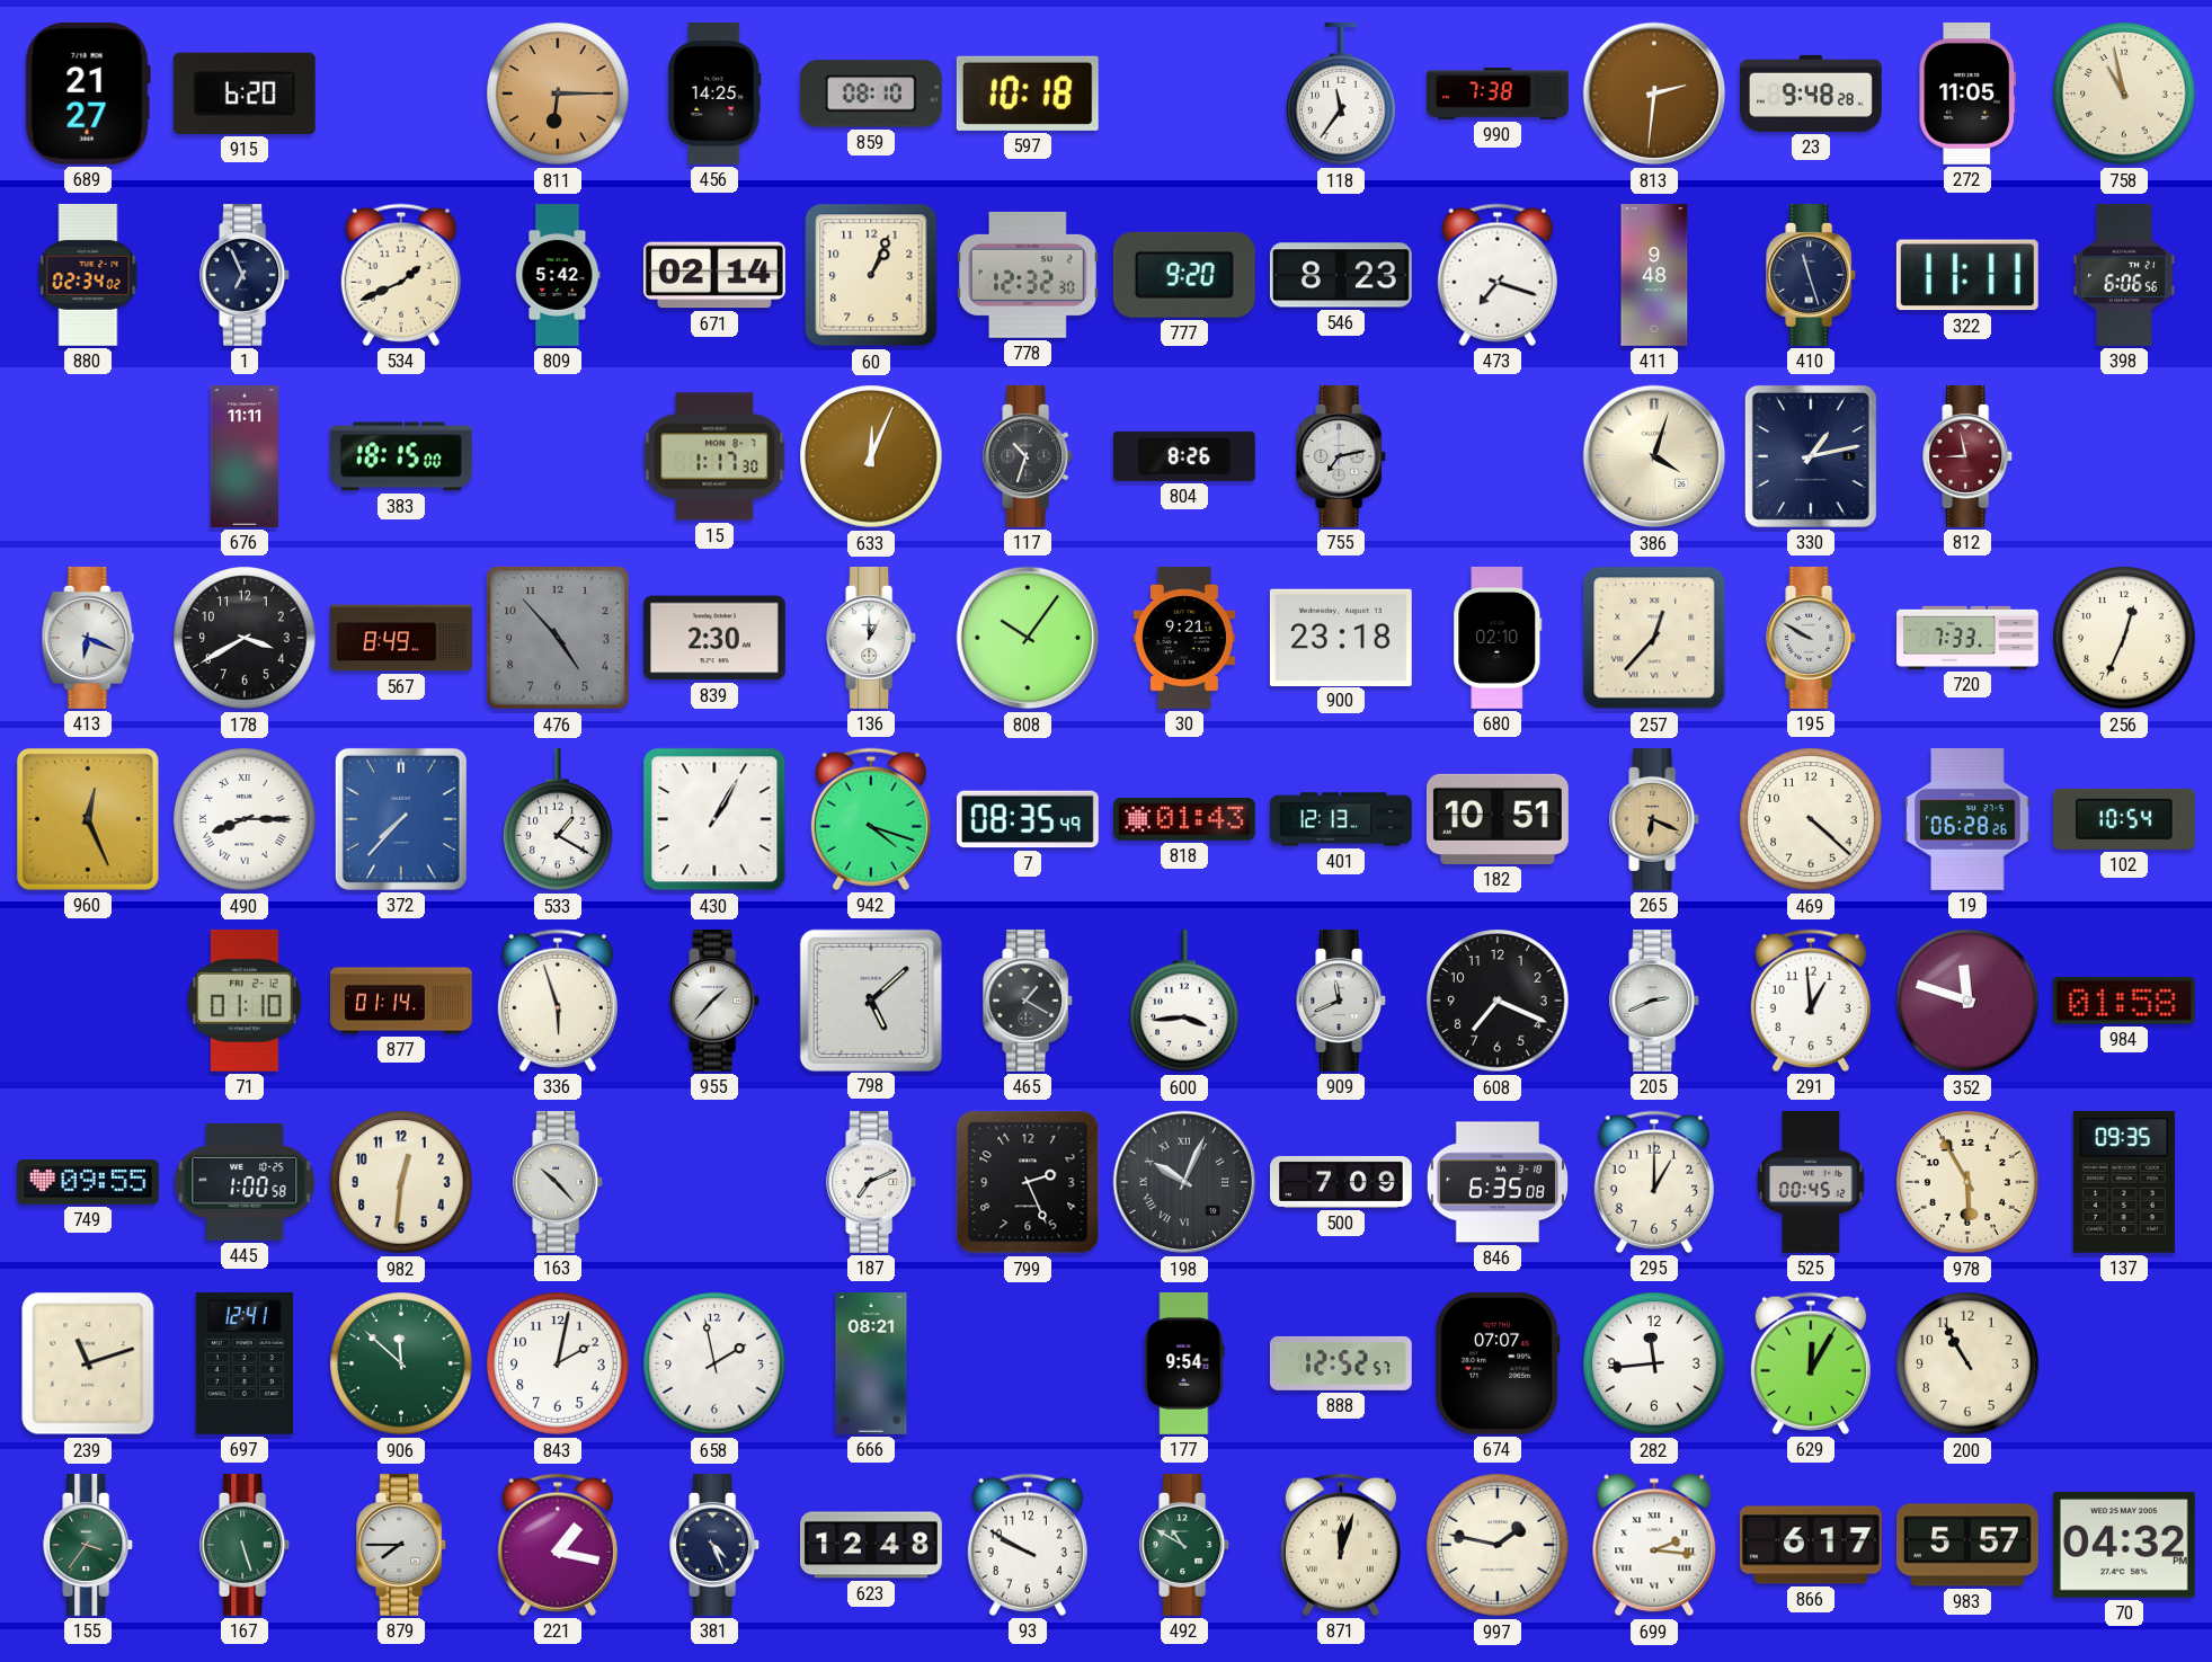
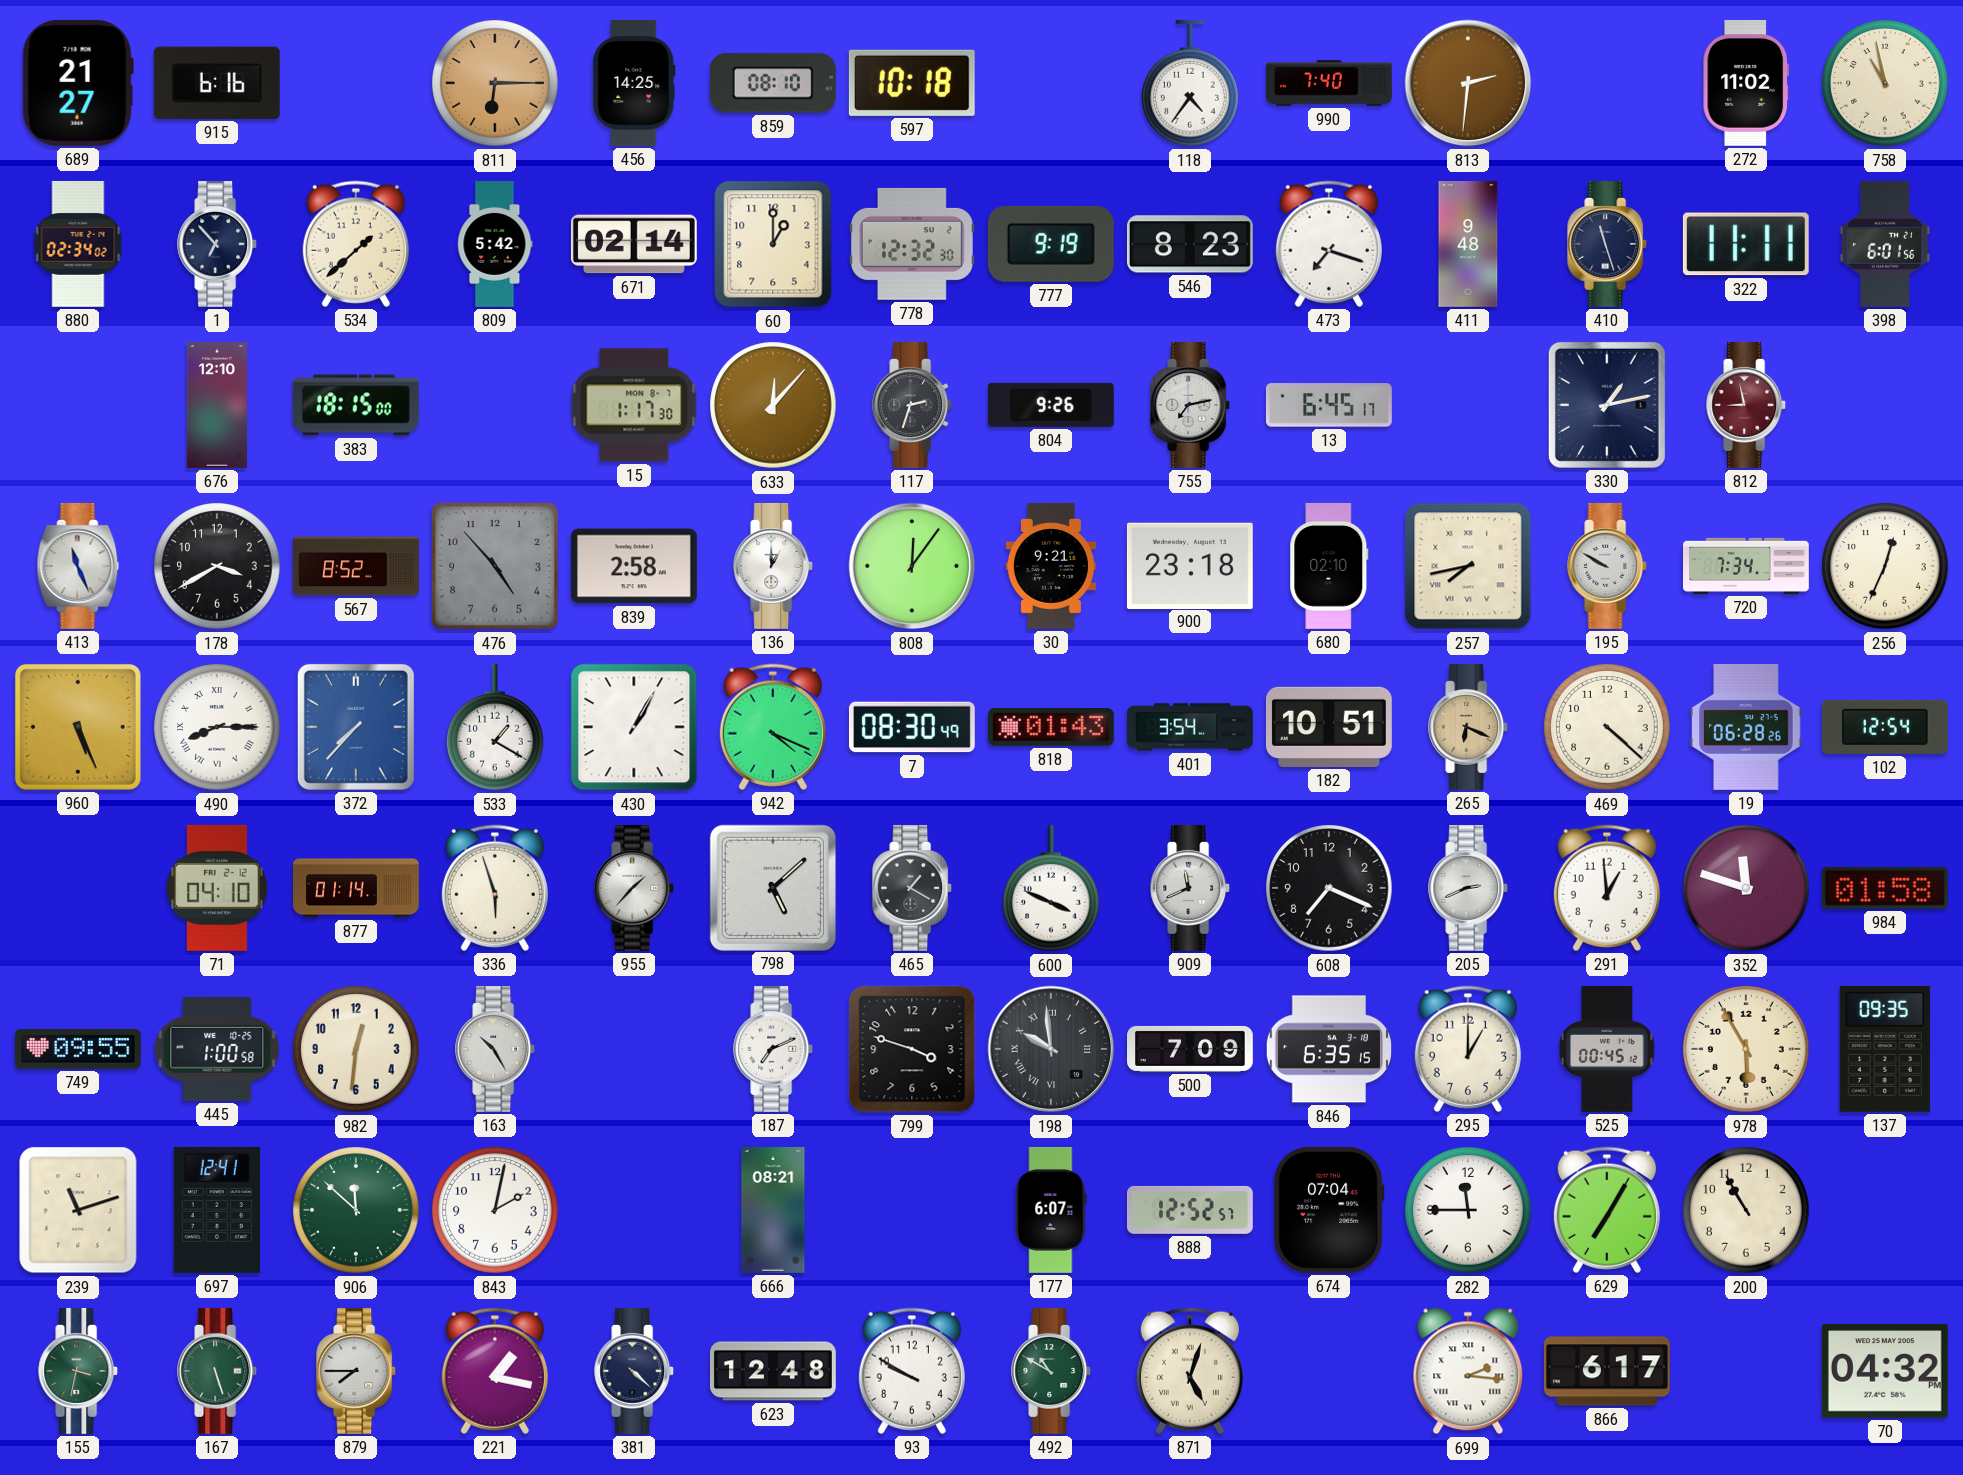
915: 6:20 -> 6:16
118: 11:36 -> 4:36
990: 7:38 -> 7:40
23: 9:48 -> none
272: 11:05 -> 11:02
1: 6:56 -> 6:53
534: 1:41 -> 1:38
60: 1:04 -> 1:00
777: 9:20 -> 9:19
398: 6:06 -> 6:01
676: 11:11 -> 12:10
633: 12:04 -> 12:07
117: 10:33 -> 2:33
804: 8:26 -> 9:26
13: none -> 6:45
386: 4:03 -> none
413: 6:19 -> 11:26
567: 8:49 -> 8:52
839: 2:30 -> 2:58
808: 10:06 -> 12:06
257: 12:37 -> 7:43
720: 7:33 -> 7:34
960: 12:26 -> 5:26
942: 4:18 -> 4:19
7: 08:35 -> 08:30
401: 12:13 -> 3:54
102: 10:54 -> 12:54
71: 01:10 -> 04:10
600: 3:44 -> 3:49
163: 10:23 -> 10:25
799: 2:26 -> 3:48
198: 10:04 -> 9:59
846: 6:35:08 -> 6:35:15
658: 1:58 -> none
177: 9:54 -> 6:07
674: 07:07 -> 07:04
282: 11:44 -> 11:45
629: 12:05 -> 7:05
155: 3:36 -> 3:32
381: 4:26 -> 4:22
871: 12:03 -> 5:03
997: 1:47 -> none
983: 5:57 -> none
